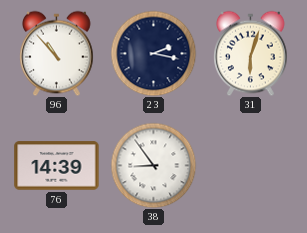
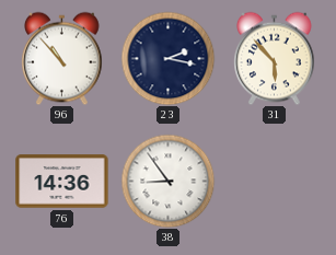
31: 6:03 -> 5:53
76: 14:39 -> 14:36
